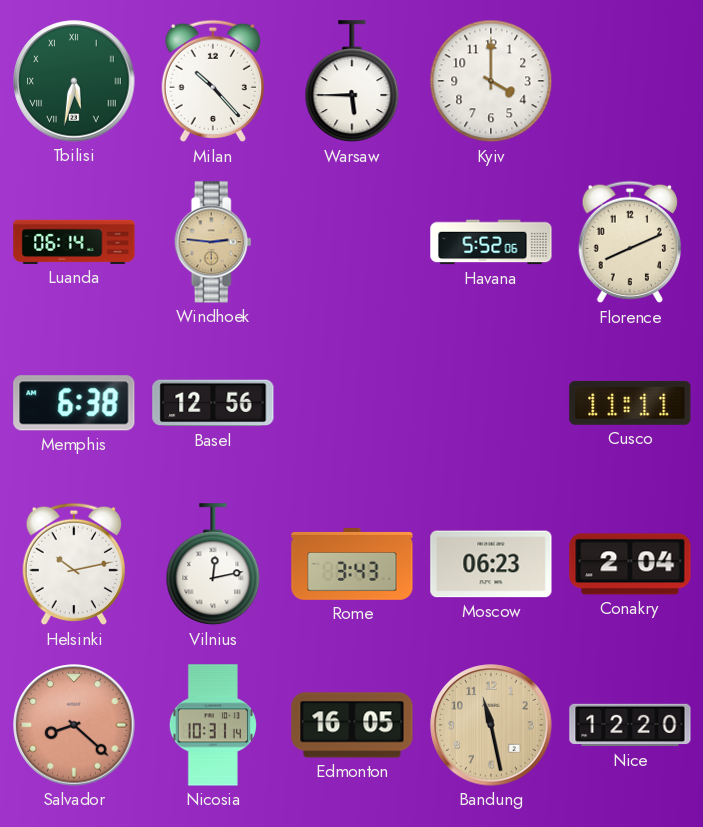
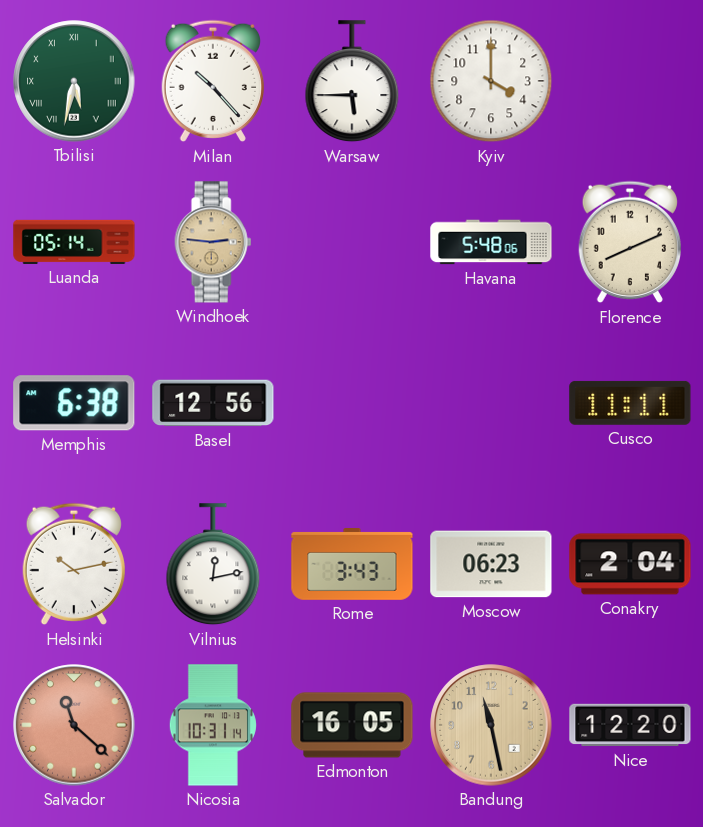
Luanda: 06:14 -> 05:14
Havana: 5:52 -> 5:48
Salvador: 8:22 -> 11:22
